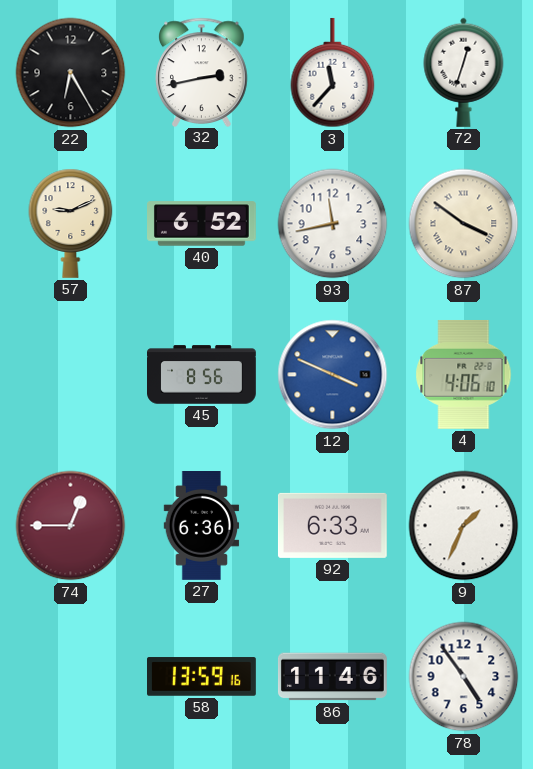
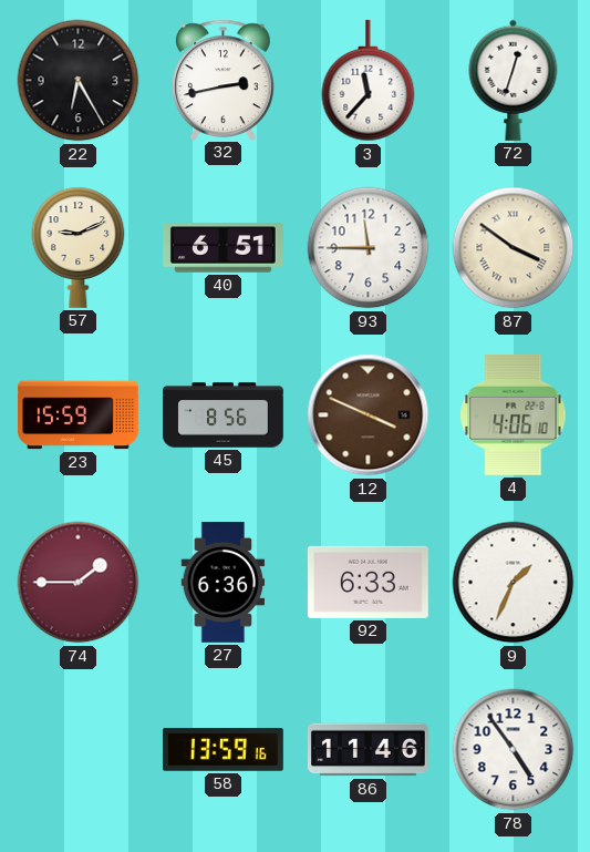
40: 6:52 -> 6:51
93: 11:43 -> 11:45
23: none -> 15:59
12 dial: blue -> brown
74: 12:45 -> 1:45
